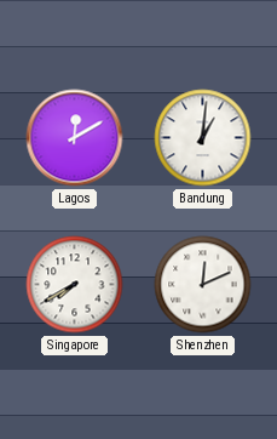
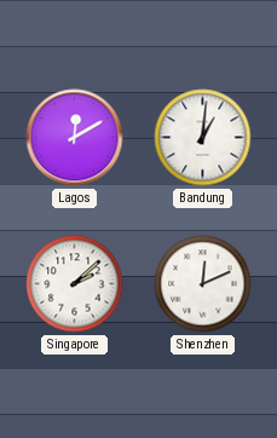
Singapore: 7:40 -> 2:08
